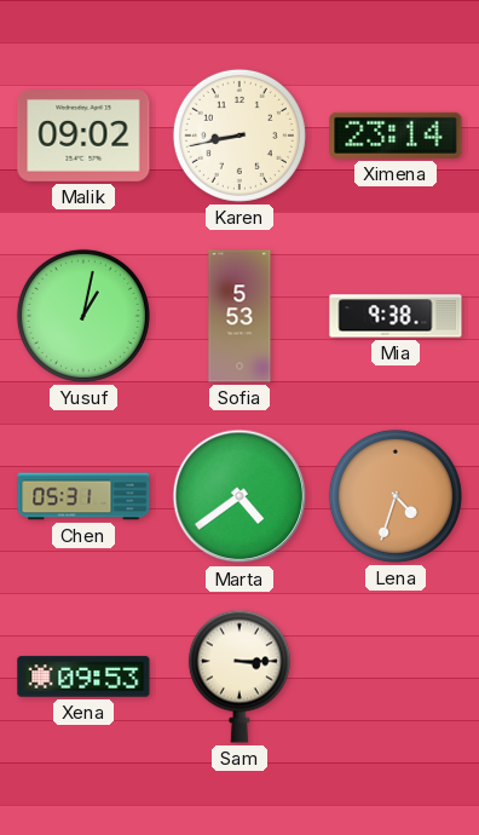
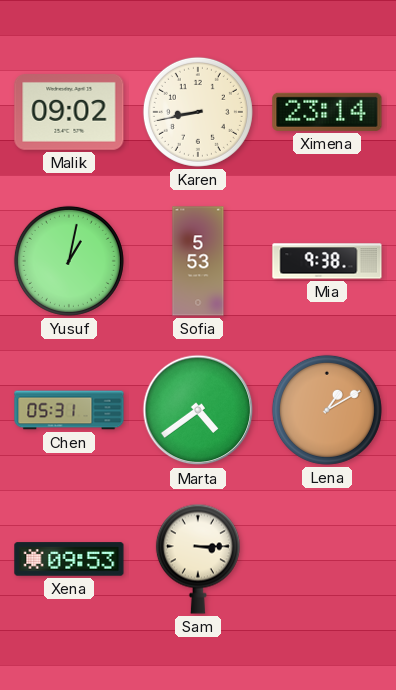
Lena: 4:33 -> 1:10
